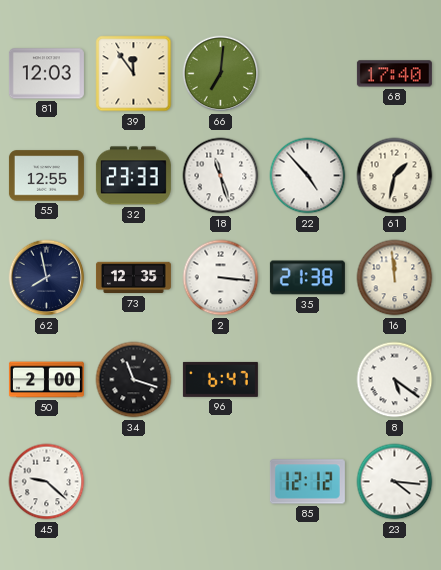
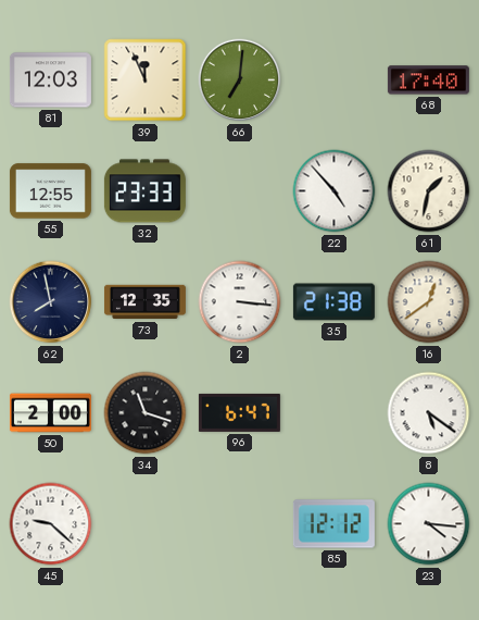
39: 11:54 -> 11:56
18: 11:27 -> none
16: 11:59 -> 12:39
